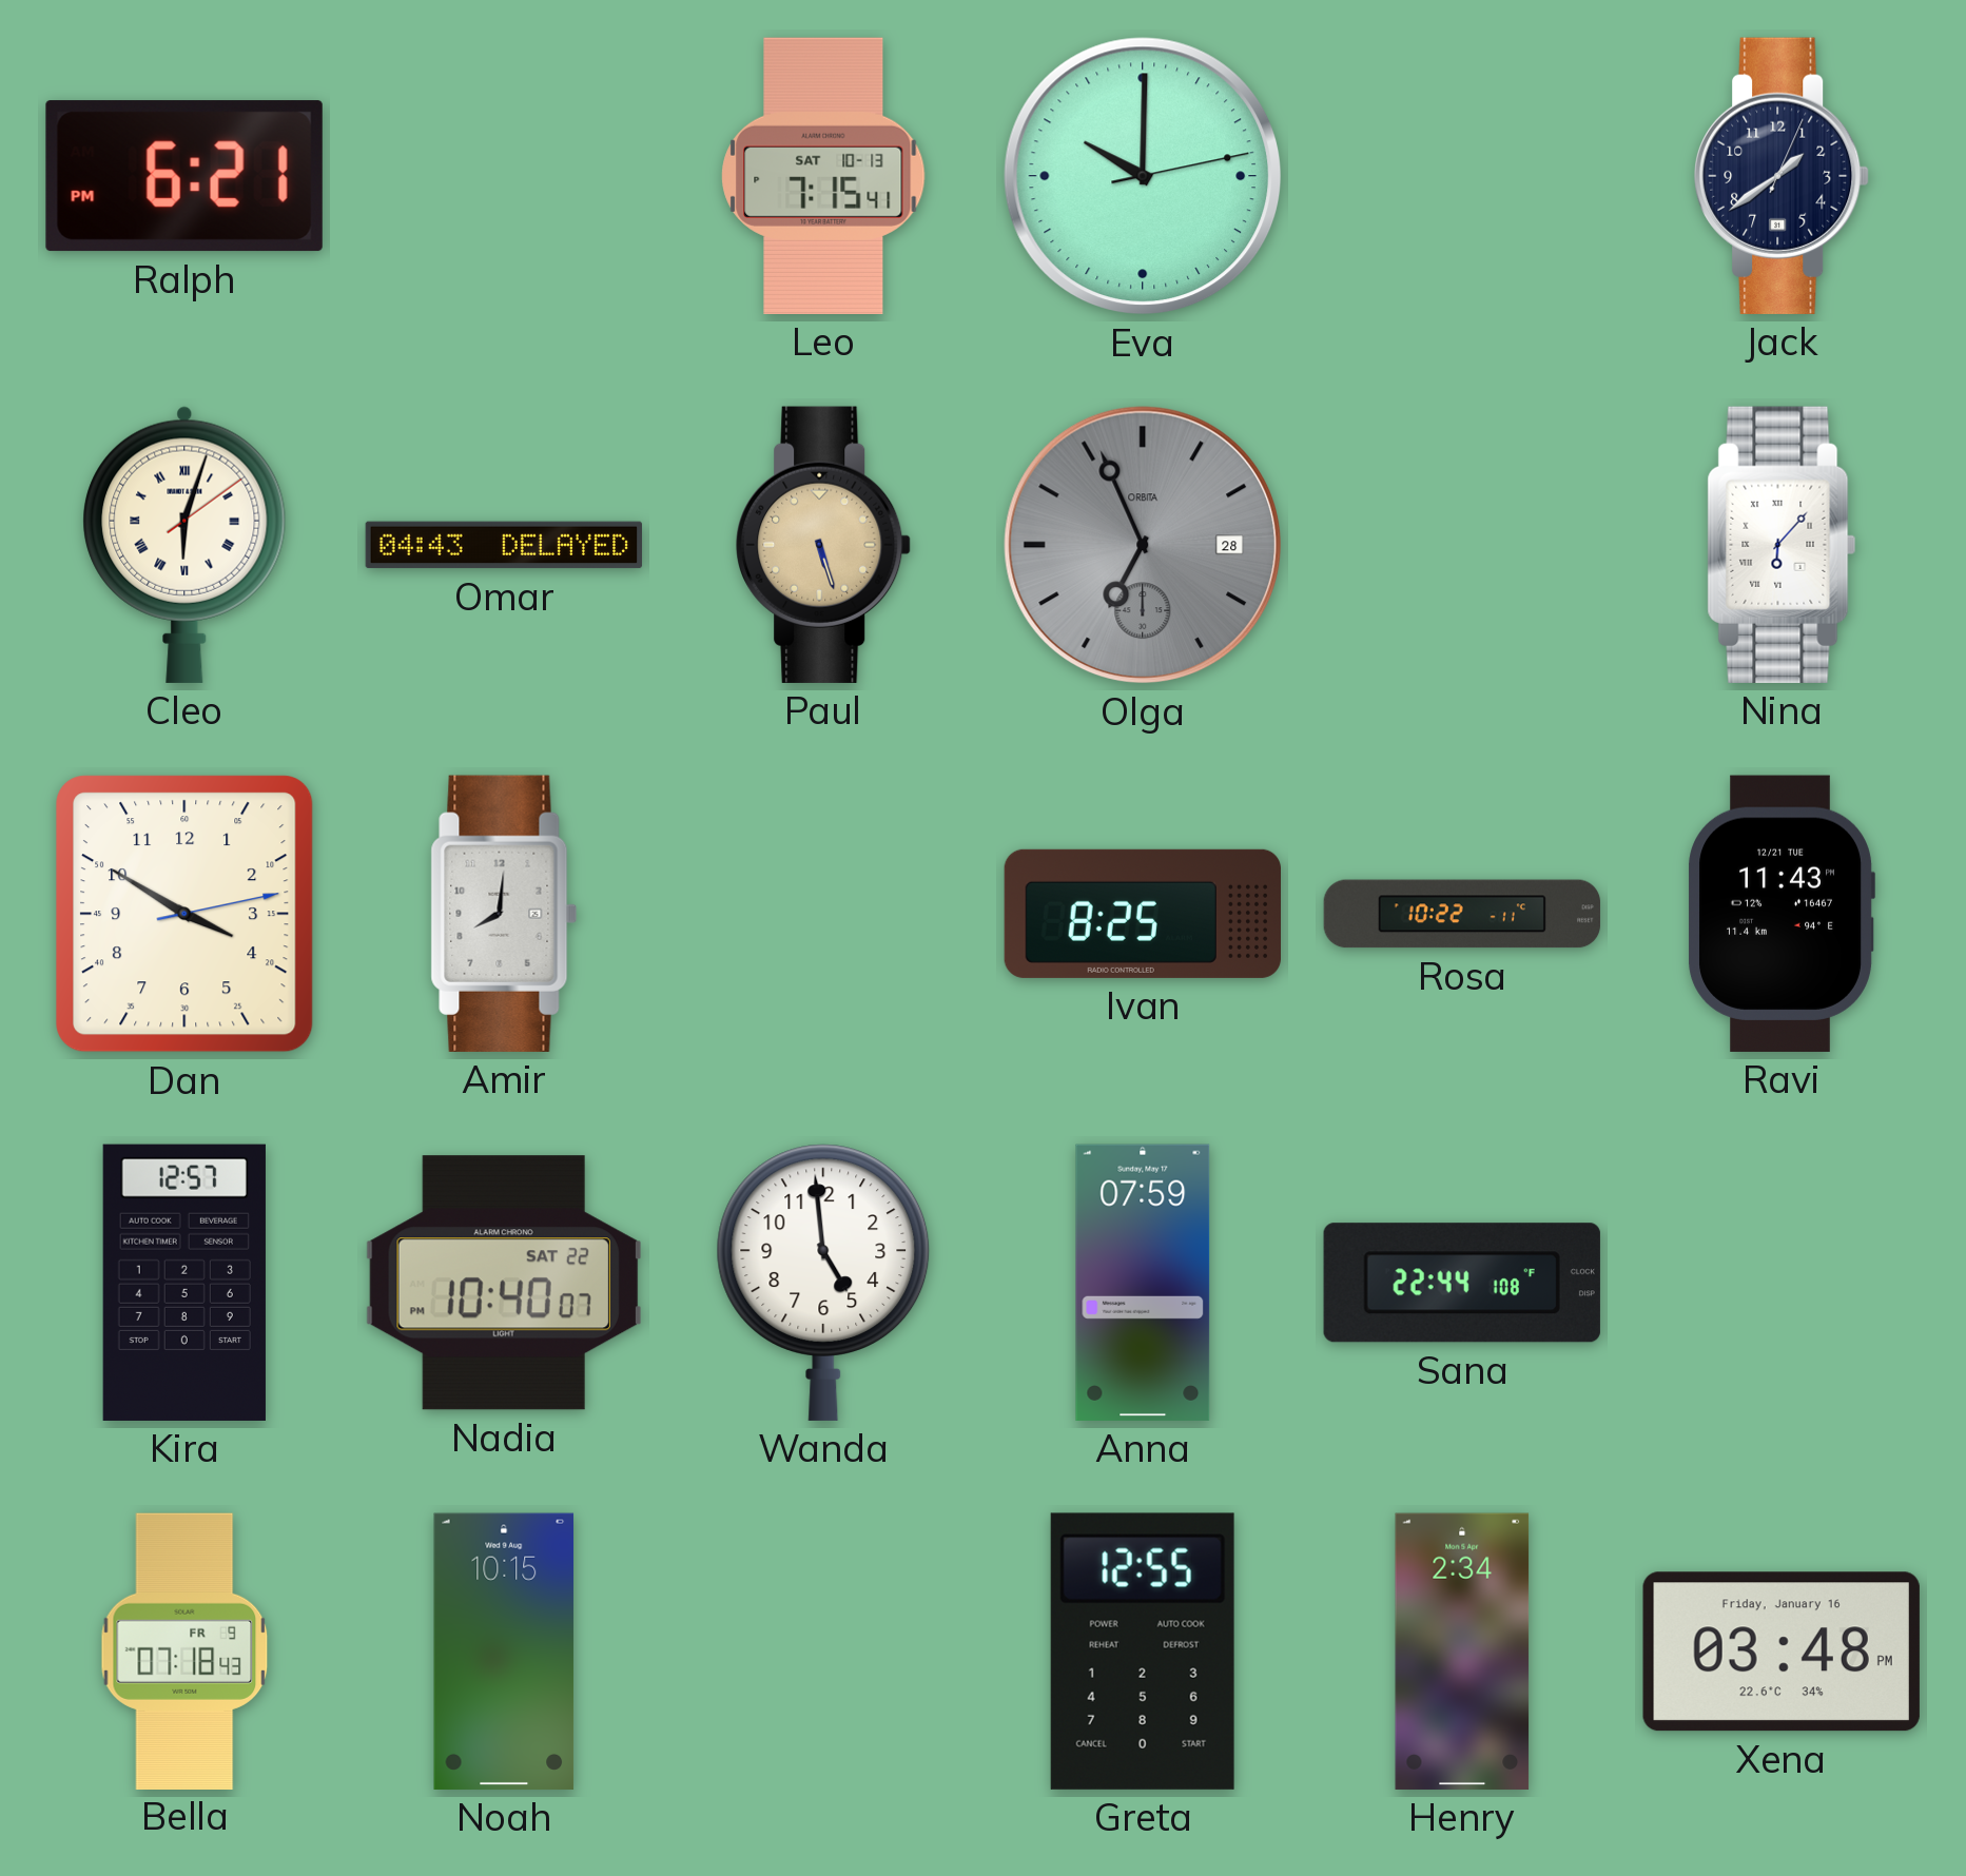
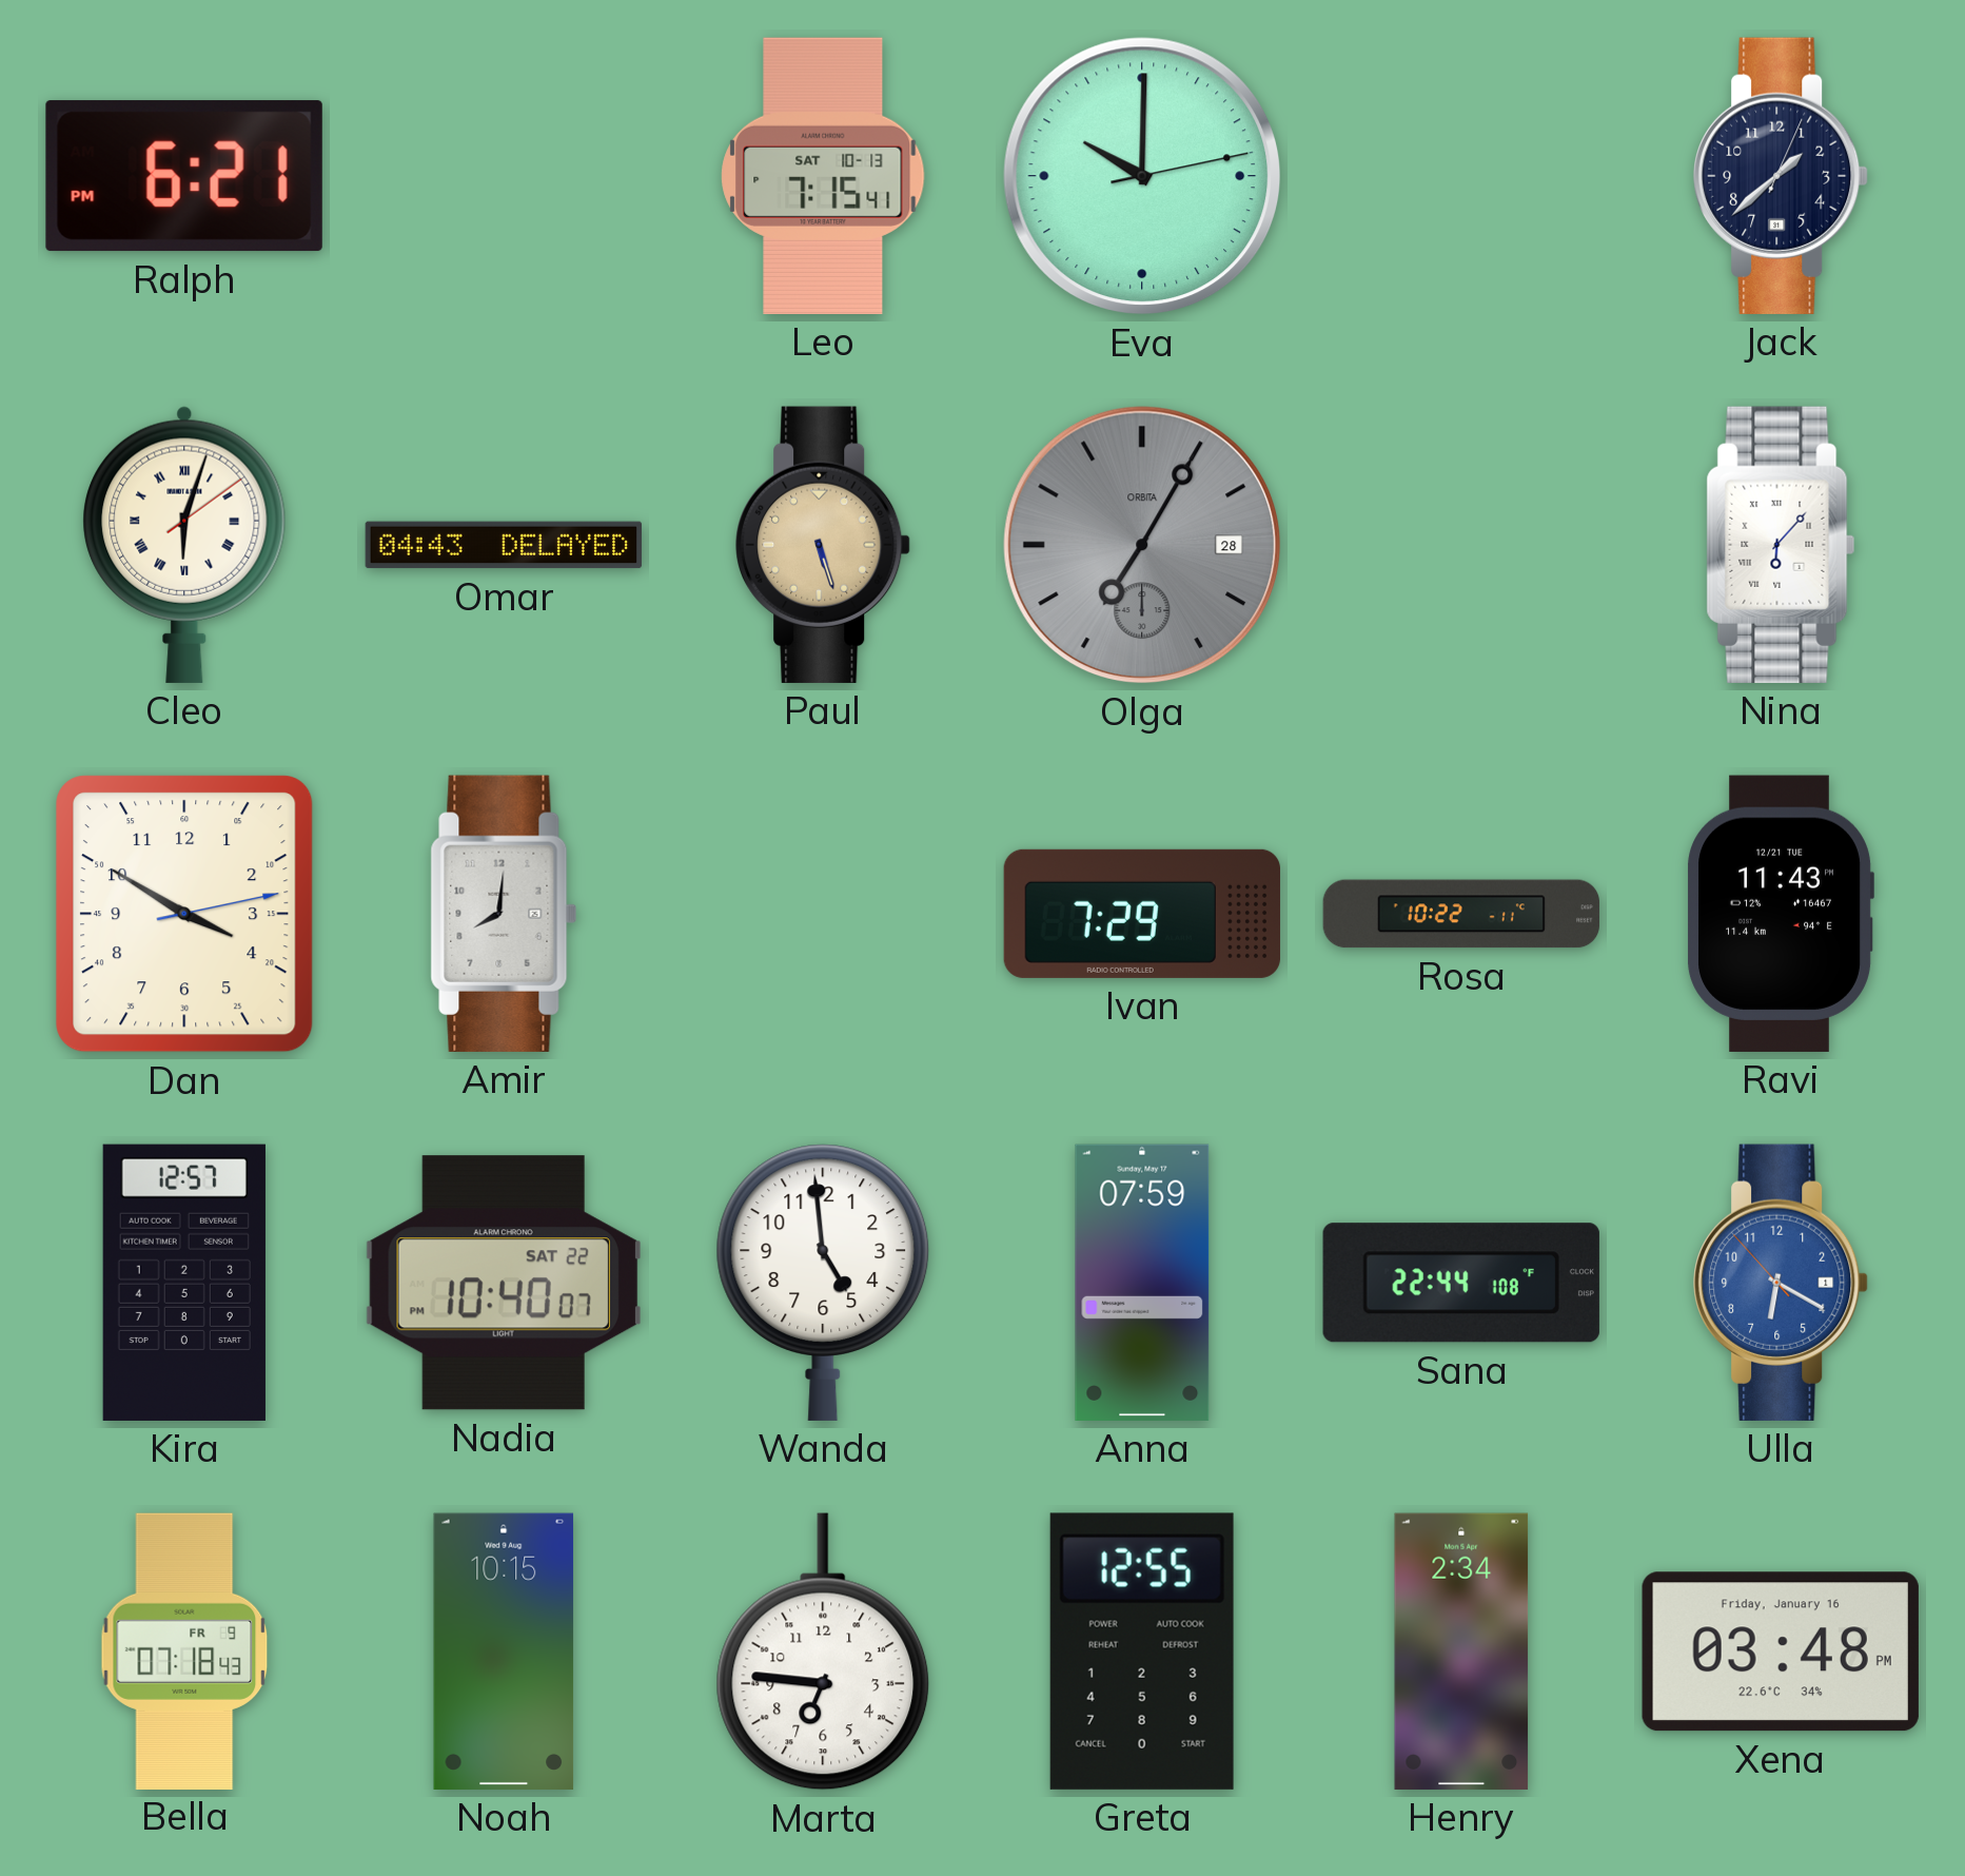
Jack: 1:39 -> 1:38
Olga: 6:56 -> 7:05
Ivan: 8:25 -> 7:29
Ulla: none -> 6:19
Marta: none -> 6:46
